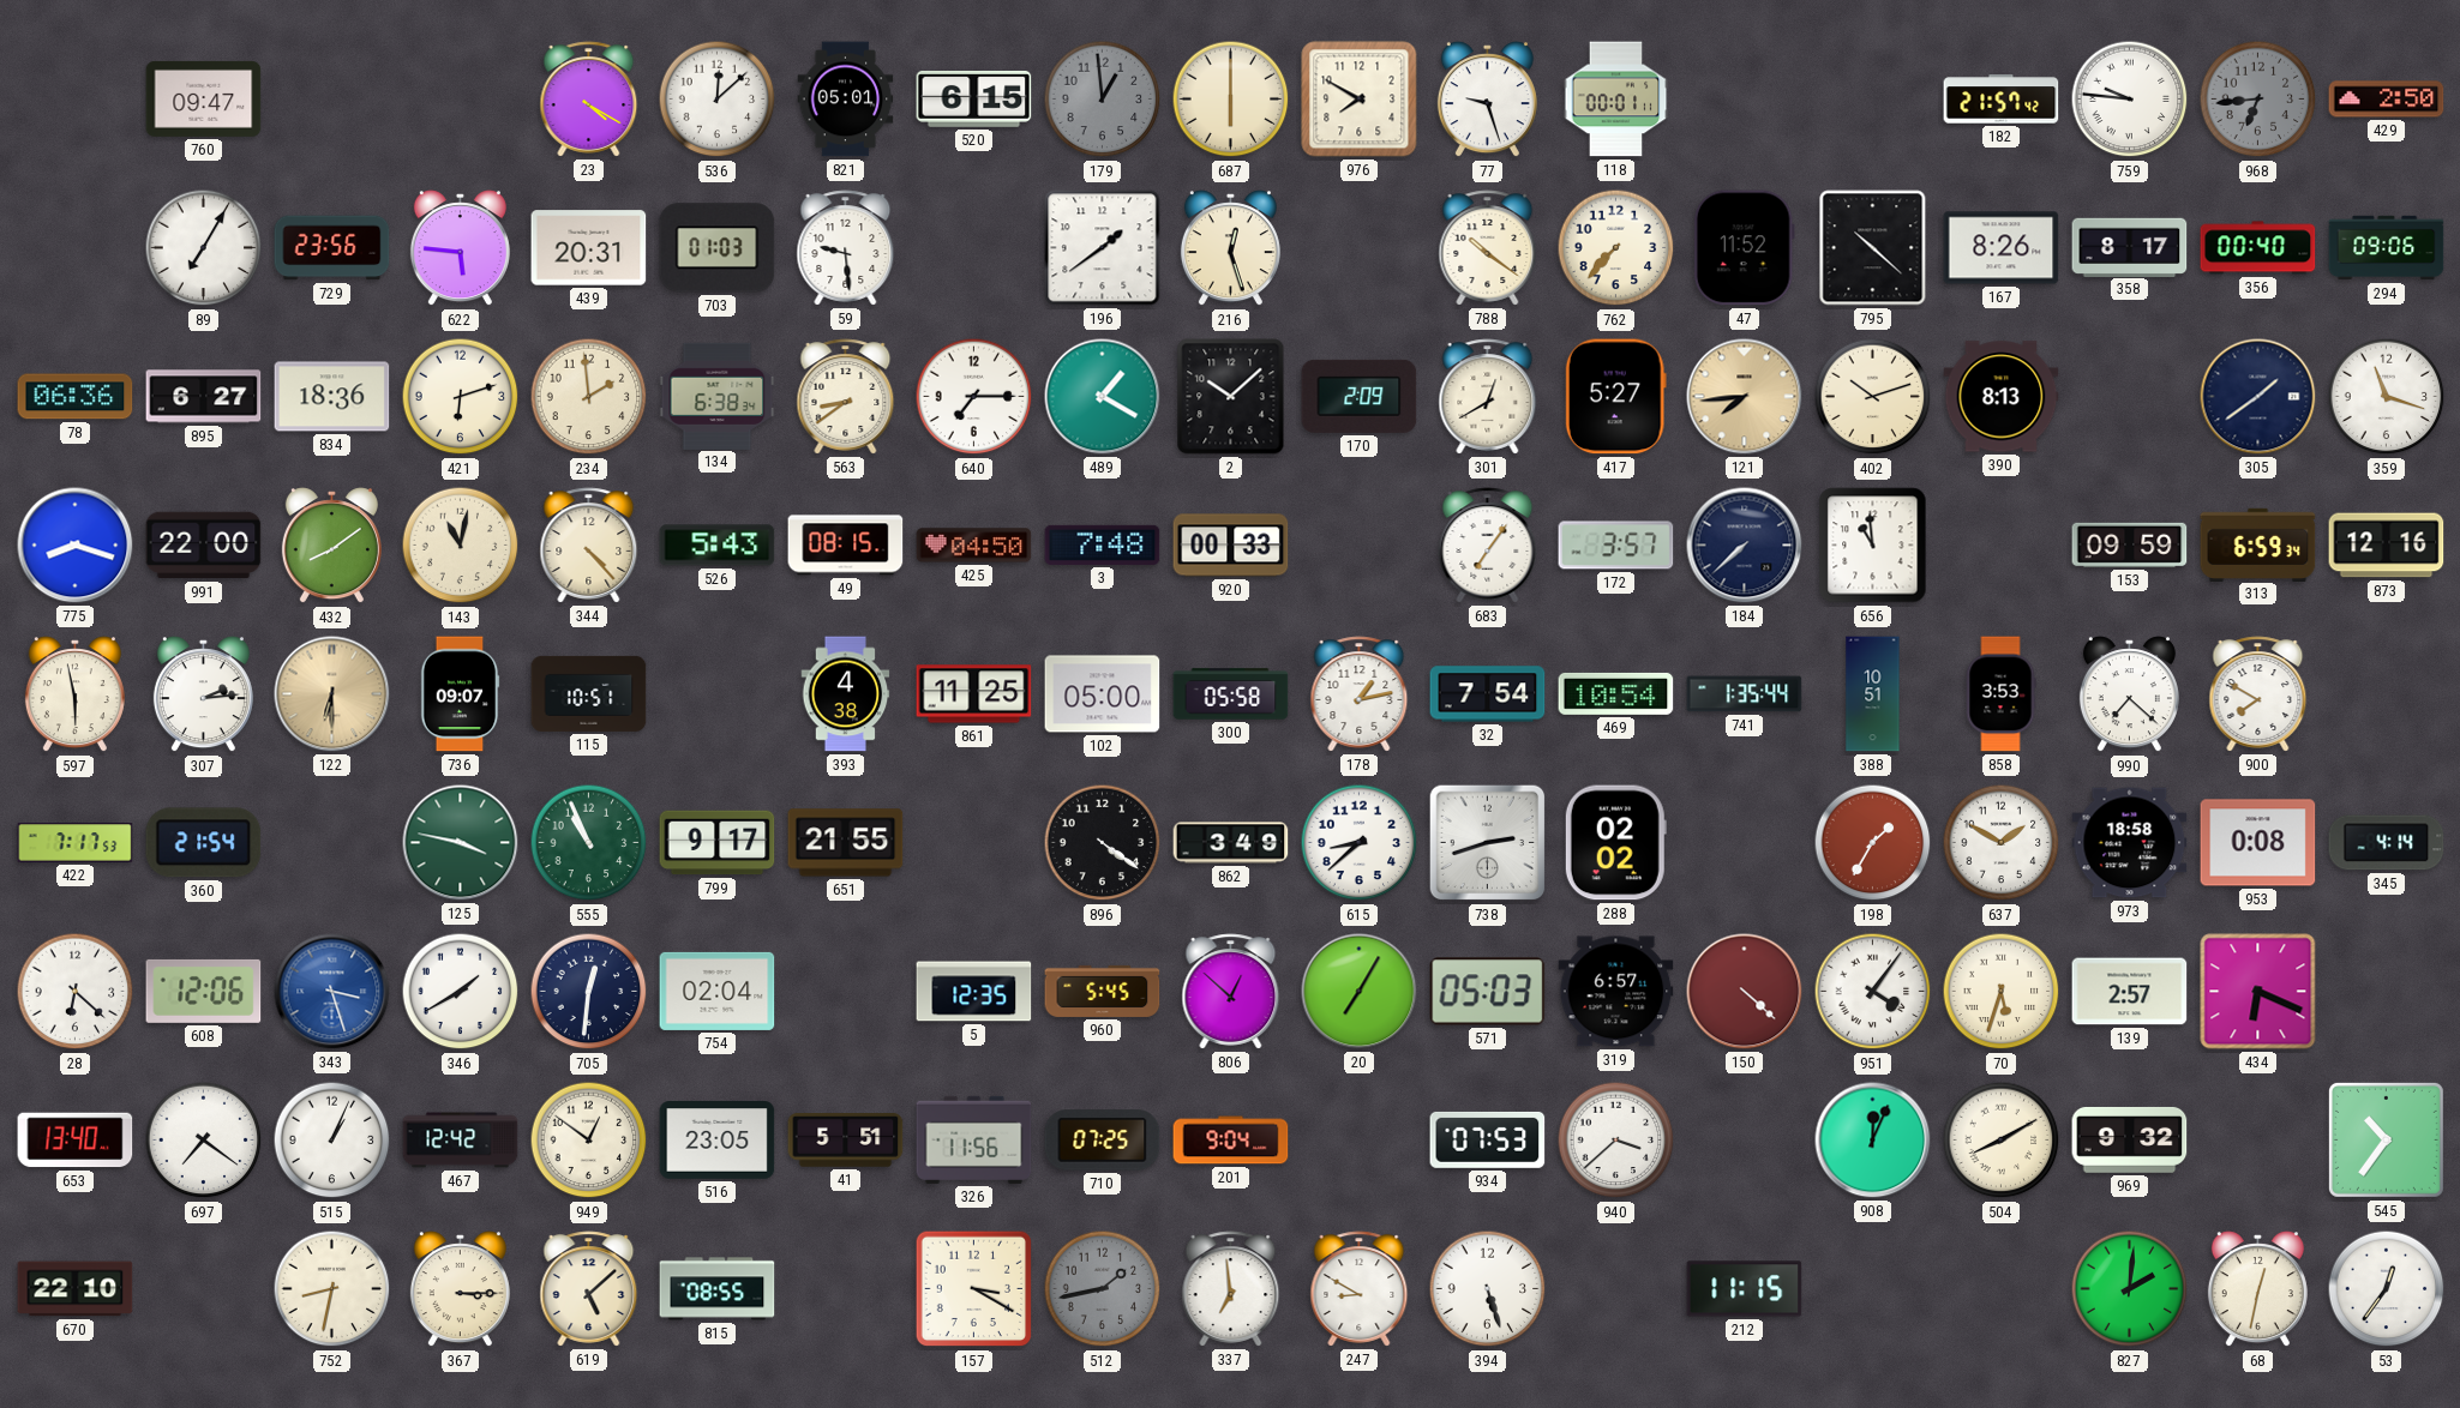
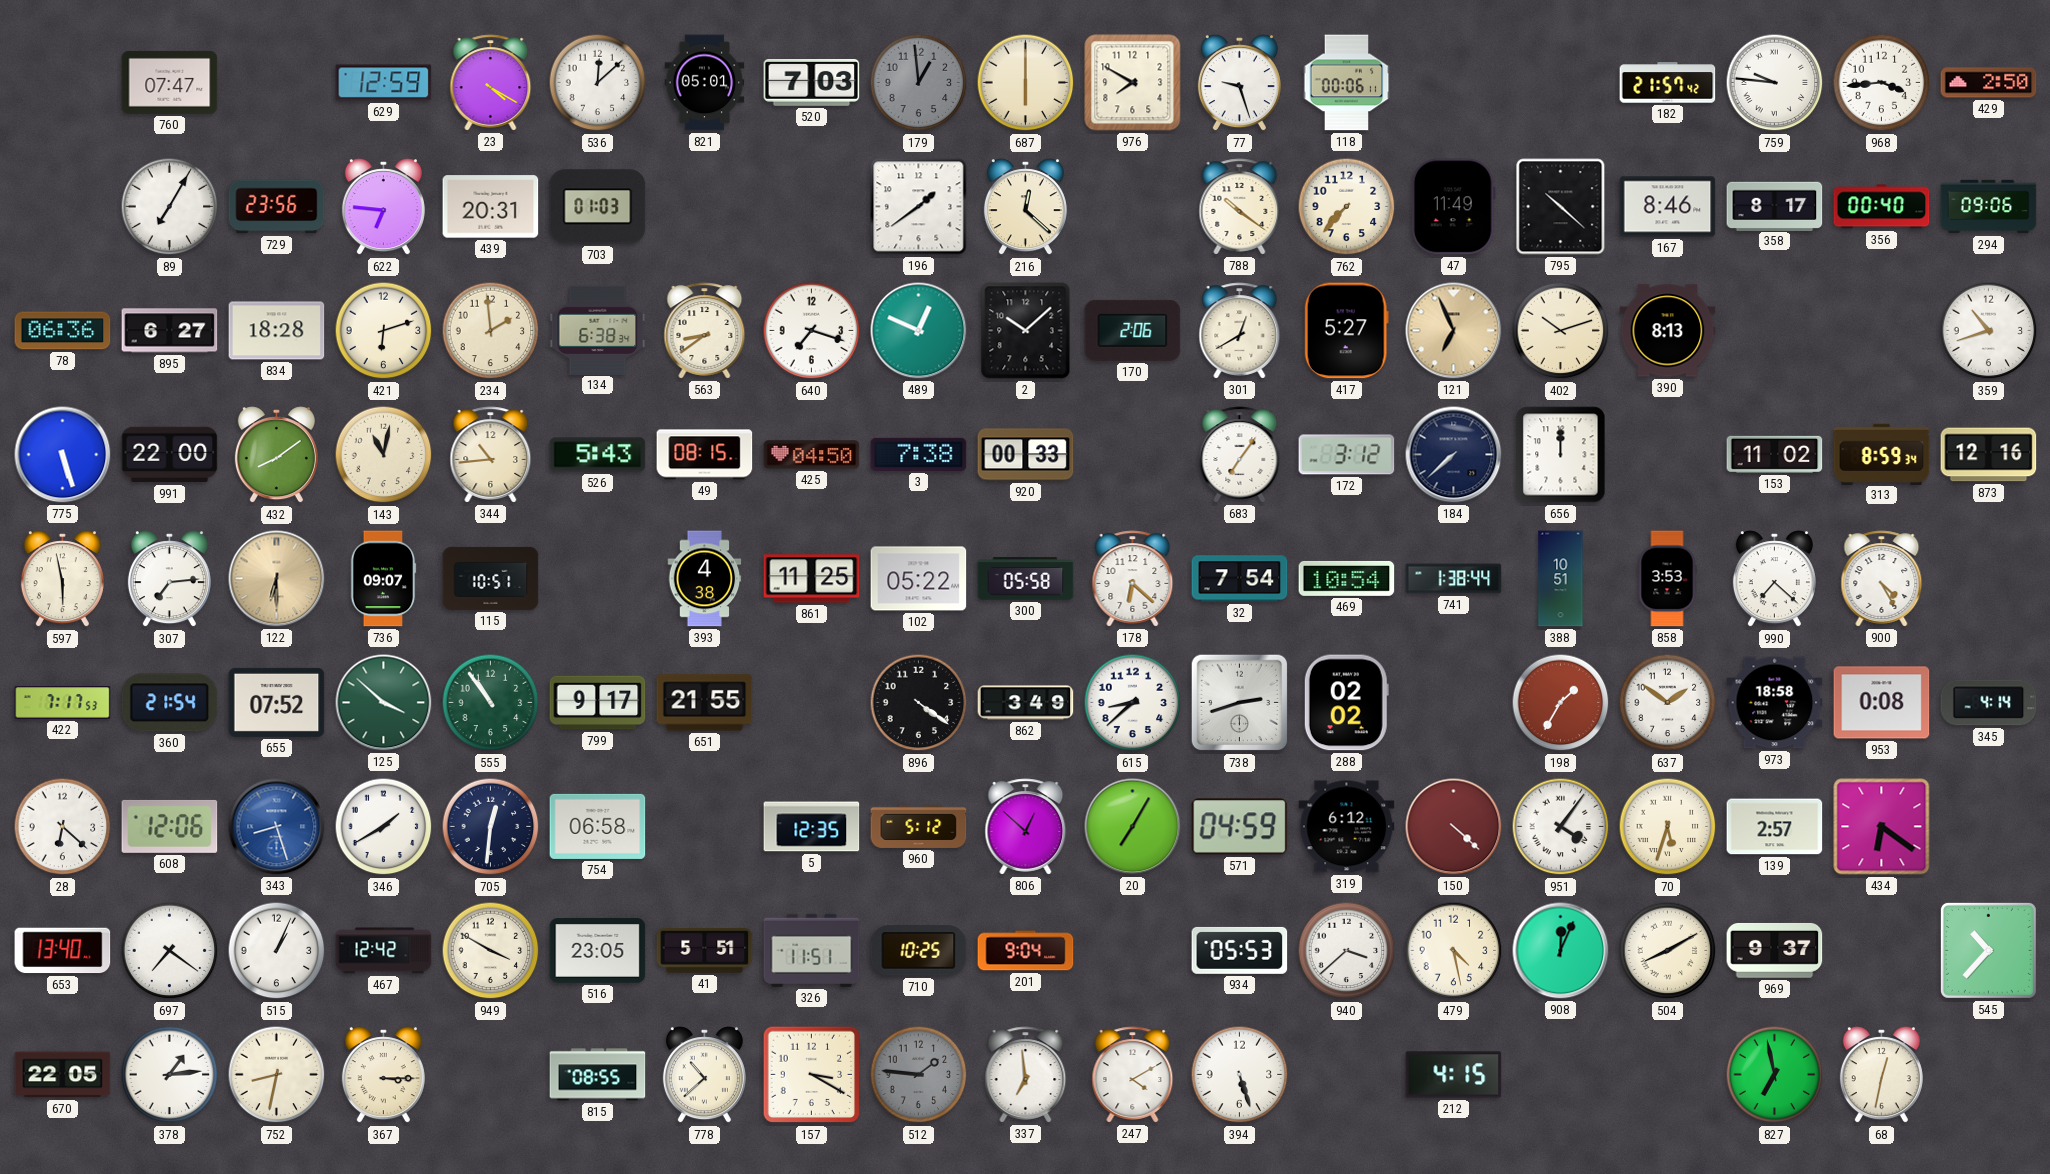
760: 09:47 -> 07:47
629: none -> 12:59
520: 6:15 -> 7:03
118: 00:01 -> 00:06
968: 6:44 -> 3:44
968 dial: grey -> white
622: 5:46 -> 6:46
59: 9:29 -> none
216: 12:27 -> 12:22
47: 11:52 -> 11:49
167: 8:26 -> 8:46
834: 18:36 -> 18:28
640: 7:15 -> 7:18
489: 1:20 -> 12:49
170: 2:09 -> 2:06
121: 7:44 -> 6:56
305: 1:39 -> none
359: 11:18 -> 10:42
775: 8:18 -> 5:27
344: 4:23 -> 10:44
3: 7:48 -> 7:38
172: 3:57 -> 3:12
656: 10:59 -> 12:00
153: 09:59 -> 11:02
313: 6:59 -> 8:59
307: 2:14 -> 7:14
102: 05:00 -> 05:22
178: 1:13 -> 6:22
741: 1:35 -> 1:38
900: 7:50 -> 4:25
655: none -> 07:52
125: 3:47 -> 3:52
555: 10:56 -> 10:54
637: 1:50 -> 1:51
343: 3:27 -> 8:27
754: 02:04 -> 06:58
960: 5:45 -> 5:12
571: 05:03 -> 04:59
319: 6:57 -> 6:12
434: 6:19 -> 6:21
949: 12:51 -> 3:50
326: 11:56 -> 11:51
710: 07:25 -> 10:25
934: 07:53 -> 05:53
479: none -> 4:28
969: 9:32 -> 9:37
545: 10:36 -> 10:37
670: 22:10 -> 22:05
378: none -> 1:14
619: 5:08 -> none
778: none -> 10:38
512: 1:43 -> 1:46
247: 8:50 -> 4:10
212: 11:15 -> 4:15
827: 2:01 -> 6:58
53: 12:36 -> none
